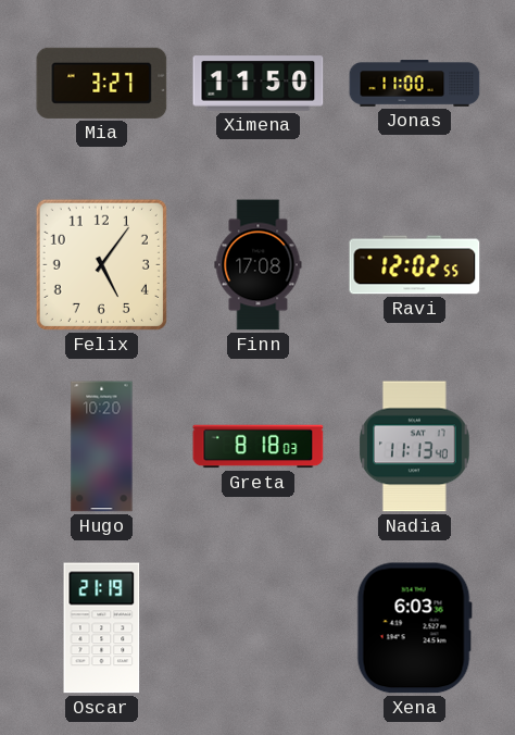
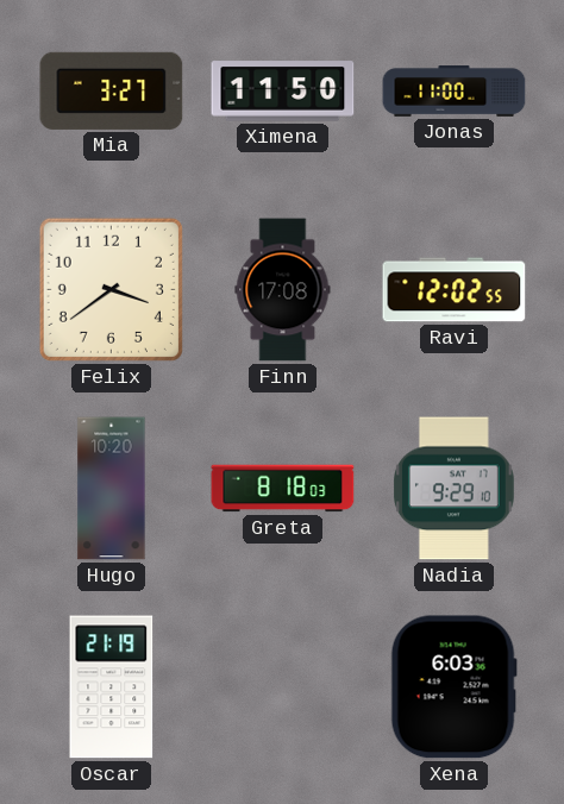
Felix: 5:06 -> 3:39
Nadia: 11:13 -> 9:29
